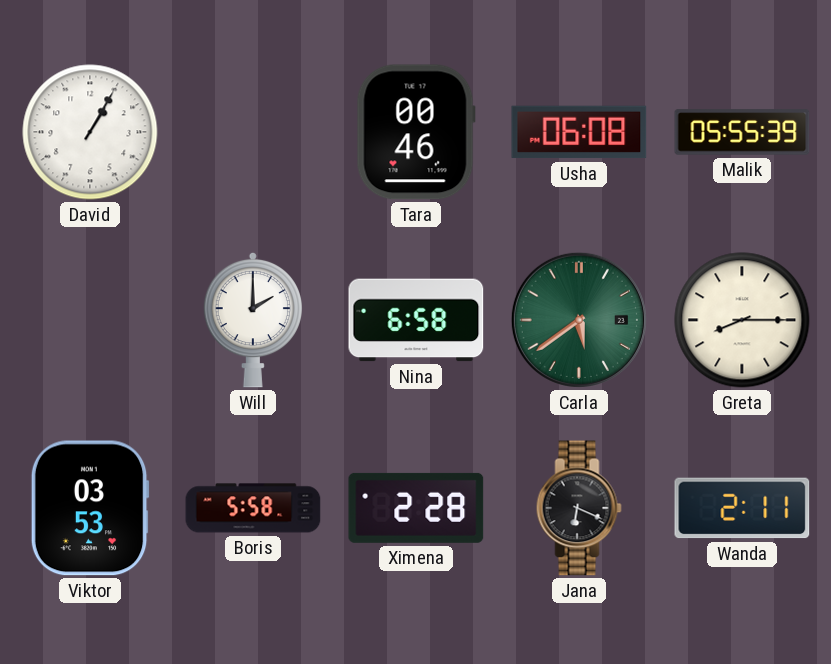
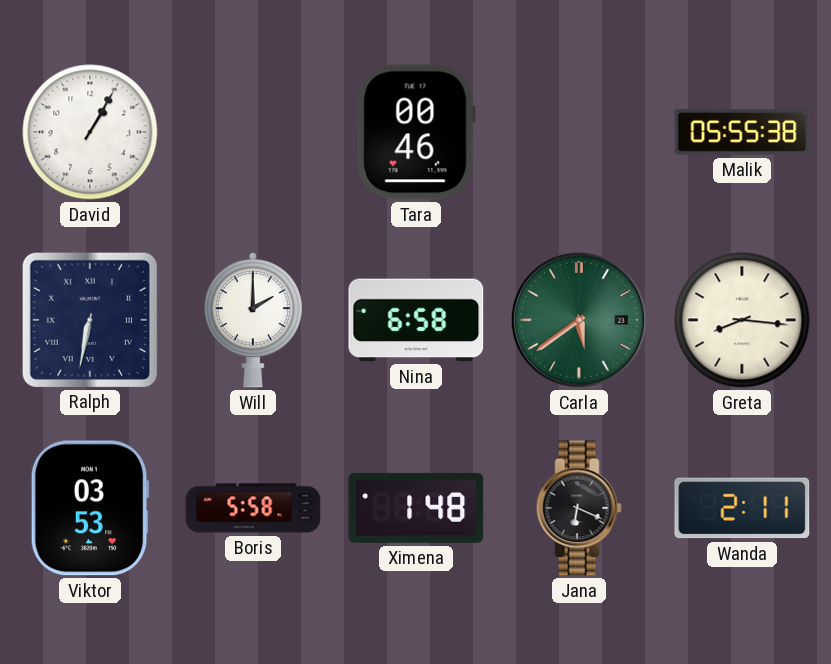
Usha: 06:08 -> none
Malik: 05:55:39 -> 05:55:38
Ralph: none -> 6:32
Greta: 8:15 -> 8:16
Ximena: 2:28 -> 1:48
